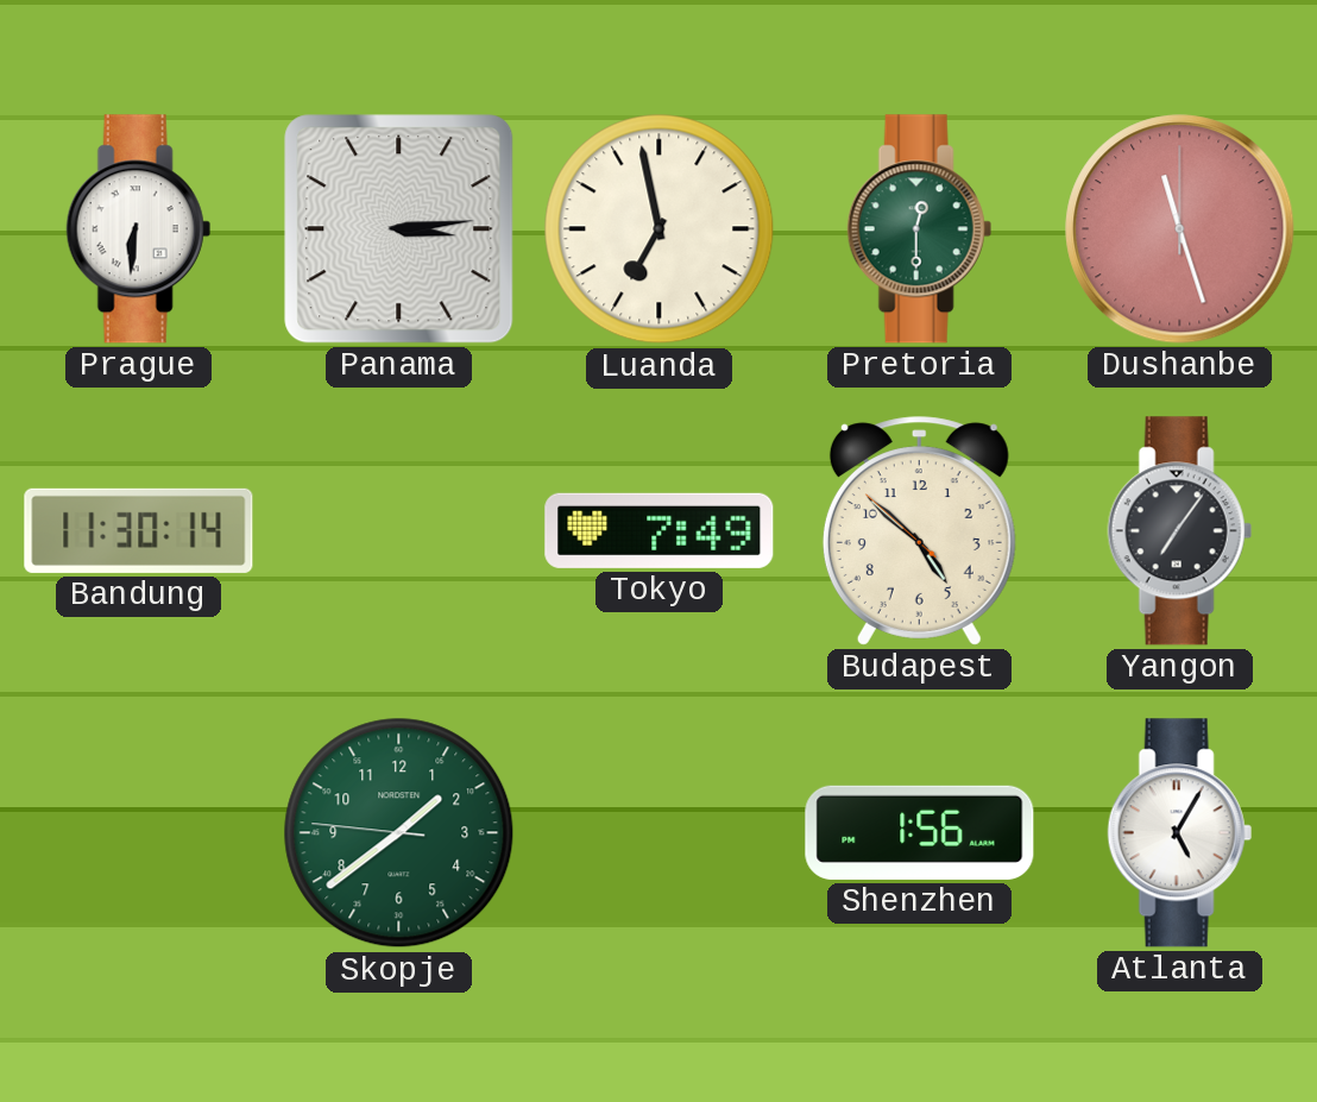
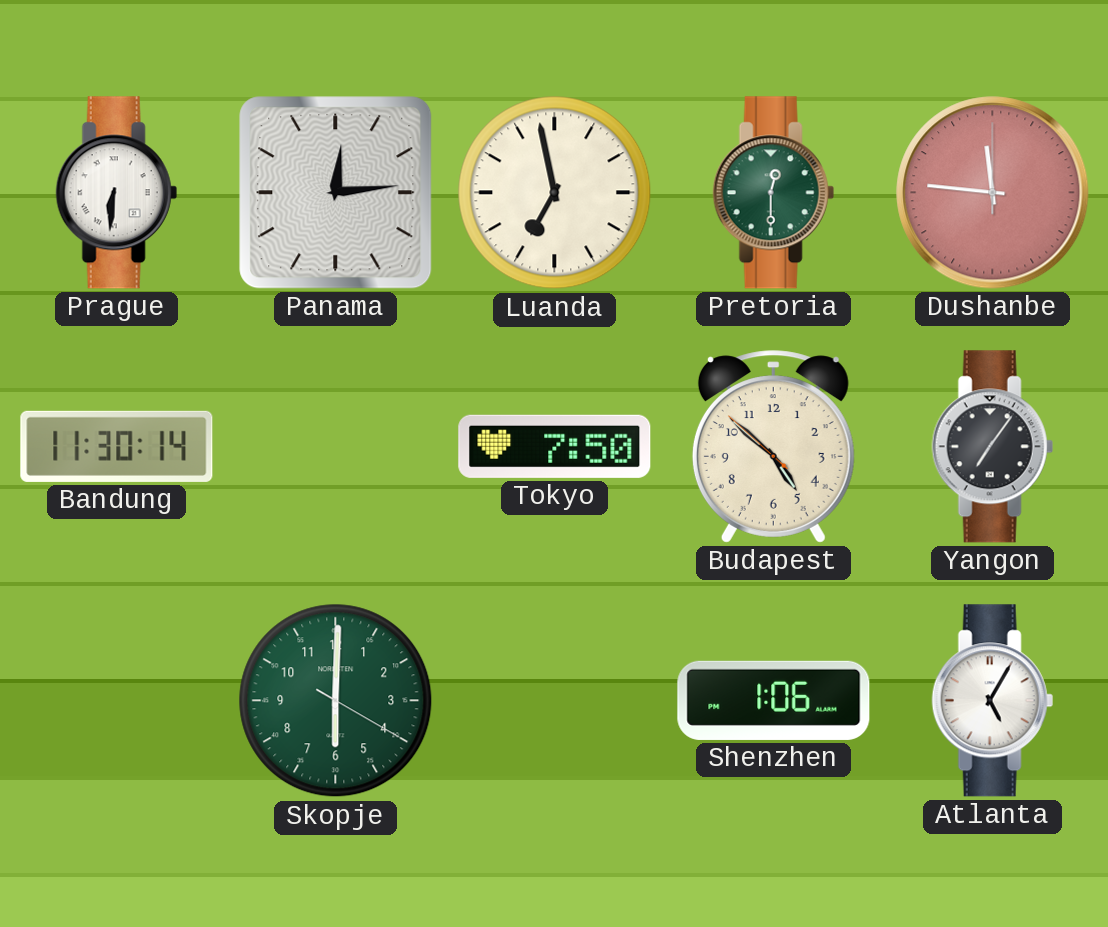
Panama: 3:14 -> 12:14
Dushanbe: 11:27 -> 11:46
Tokyo: 7:49 -> 7:50
Skopje: 1:38 -> 6:00
Shenzhen: 1:56 -> 1:06
